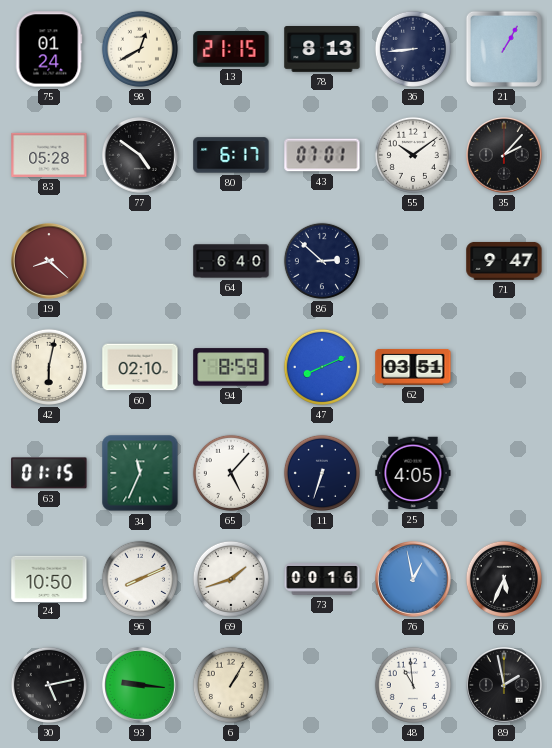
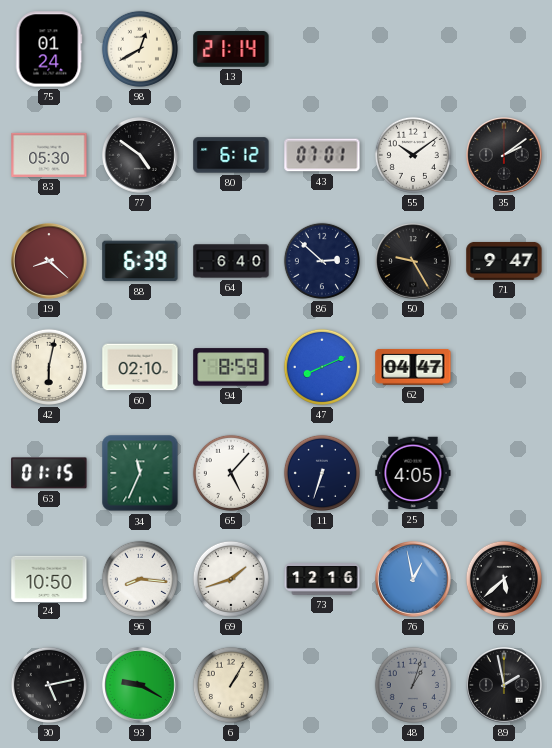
13: 21:15 -> 21:14
78: 8:13 -> none
36: 8:44 -> none
21: 1:05 -> none
83: 05:28 -> 05:30
80: 6:17 -> 6:12
35: 2:07 -> 2:09
88: none -> 6:39
50: none -> 9:25
62: 03:51 -> 04:47
96: 8:11 -> 8:16
73: 00:16 -> 12:16
66: 5:34 -> 5:38
93: 9:16 -> 9:20
48: 10:59 -> 1:03
48 dial: white -> grey
